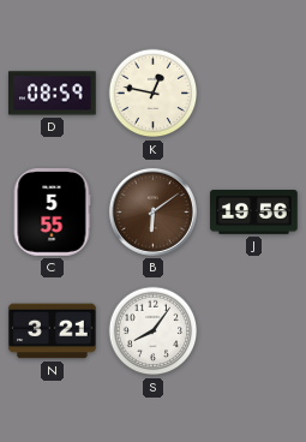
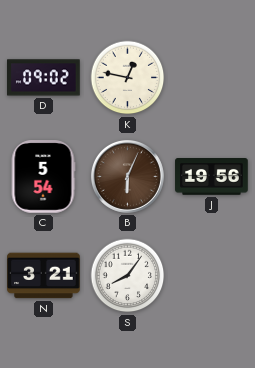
D: 08:59 -> 09:02
C: 5:55 -> 5:54
B: 6:09 -> 6:04
